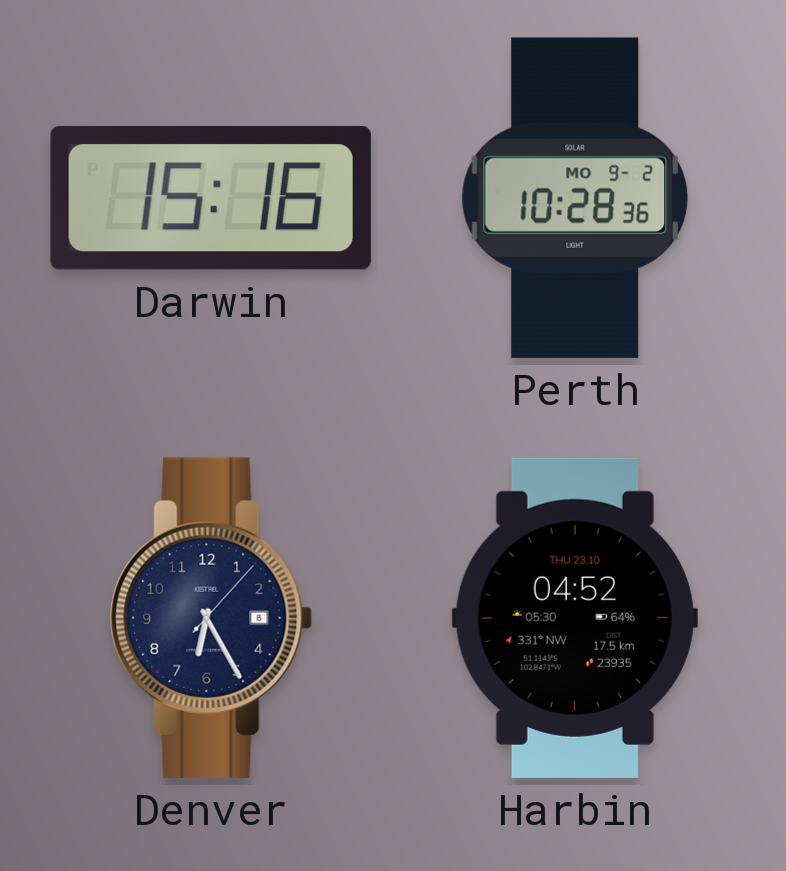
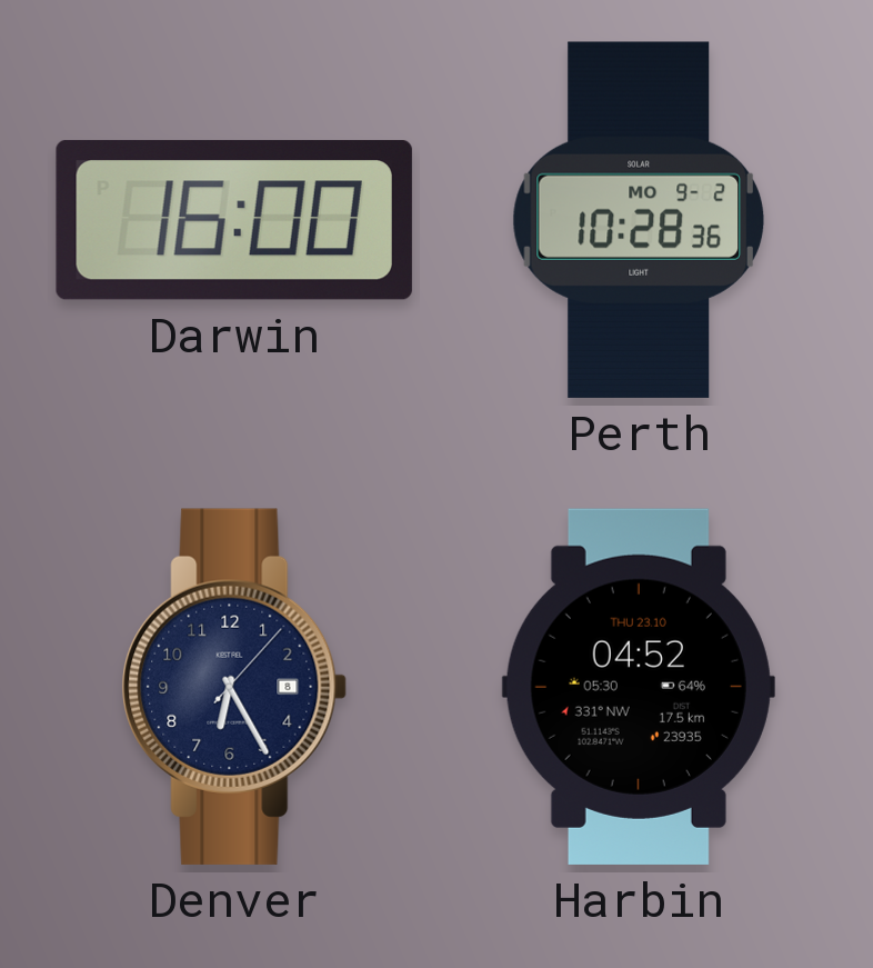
Darwin: 15:16 -> 16:00
